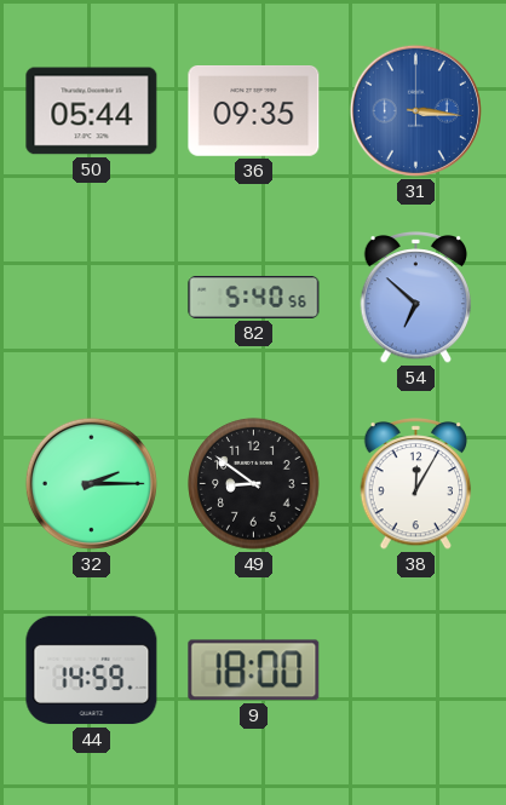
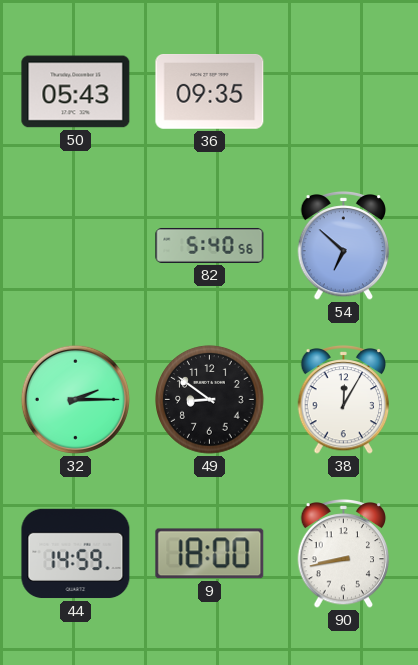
50: 05:44 -> 05:43
31: 3:16 -> none
90: none -> 8:43
